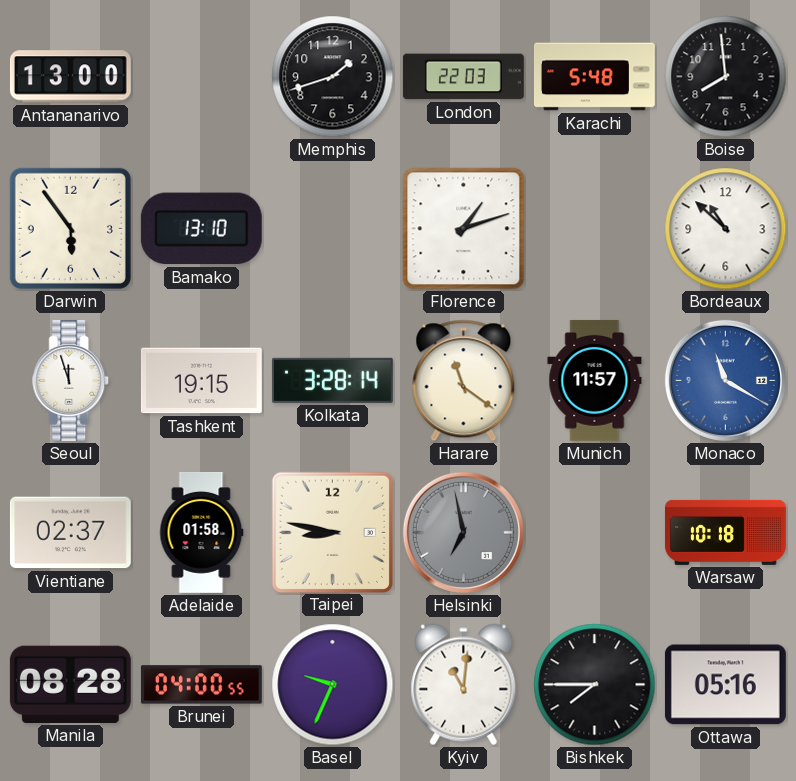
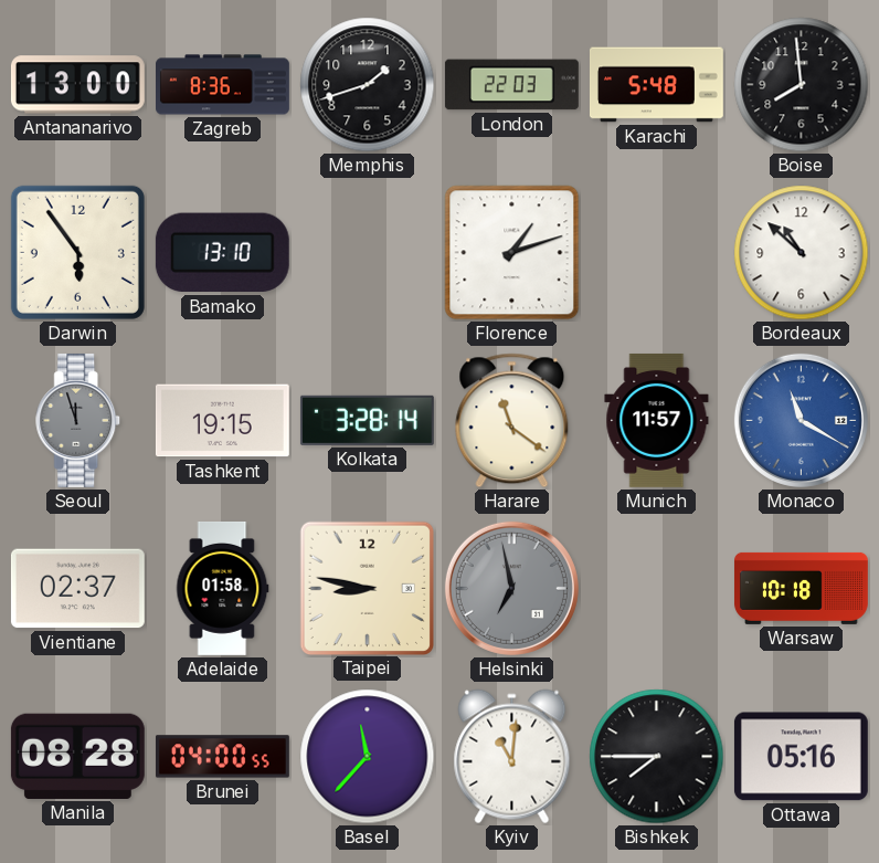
Zagreb: none -> 8:36
Seoul dial: white -> grey
Basel: 9:34 -> 11:37
